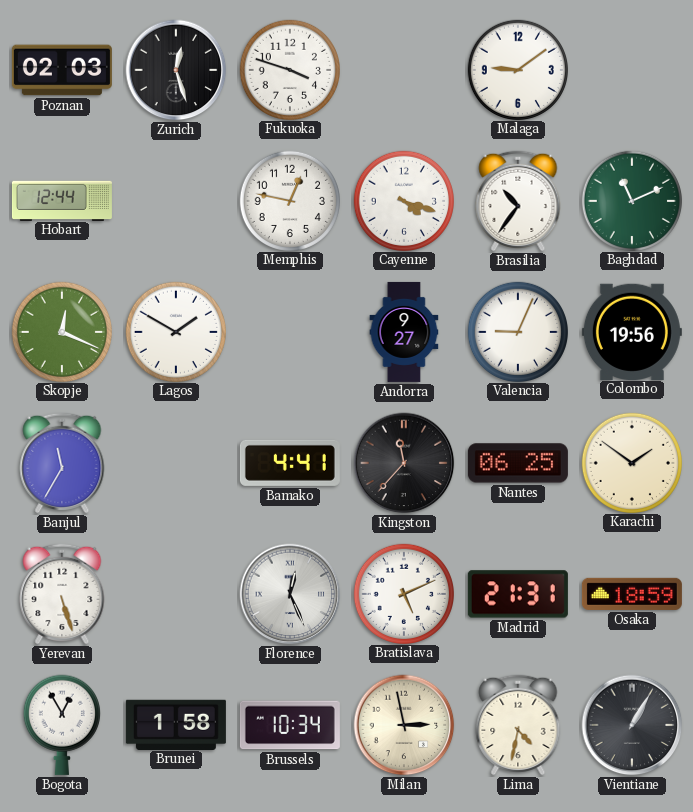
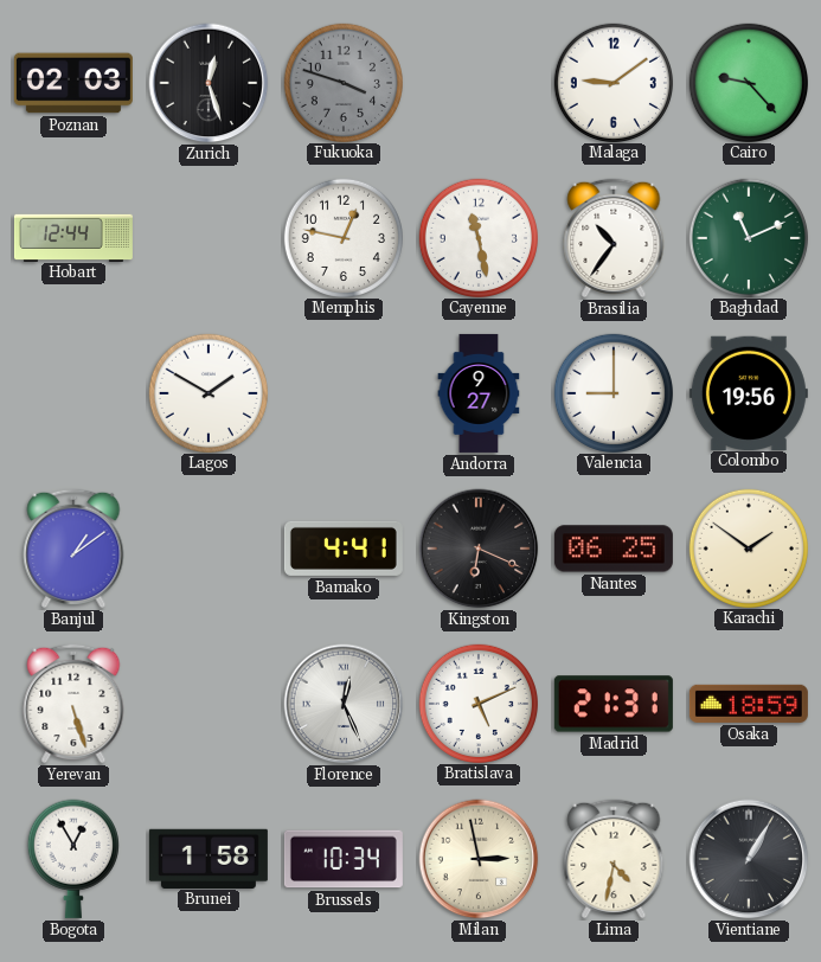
Fukuoka dial: white -> grey
Cairo: none -> 9:23
Cayenne: 4:18 -> 11:28
Skopje: 12:19 -> none
Valencia: 9:04 -> 9:00
Banjul: 11:35 -> 1:09
Kingston: 11:37 -> 6:19
